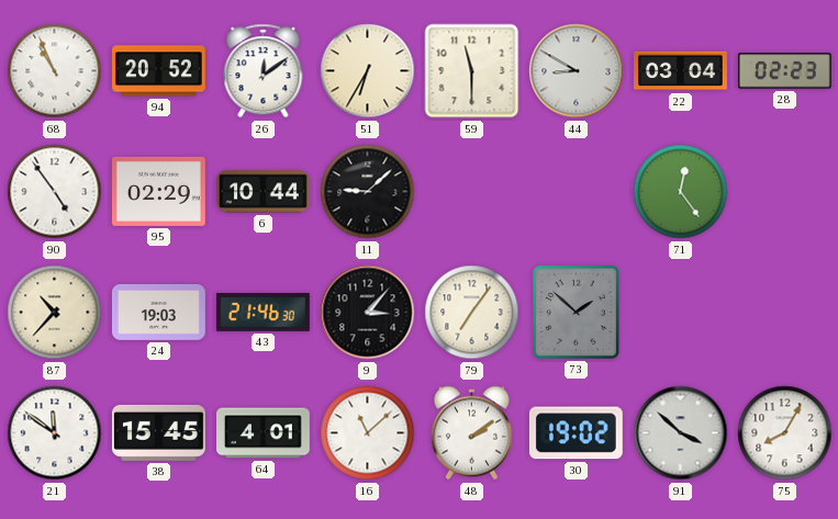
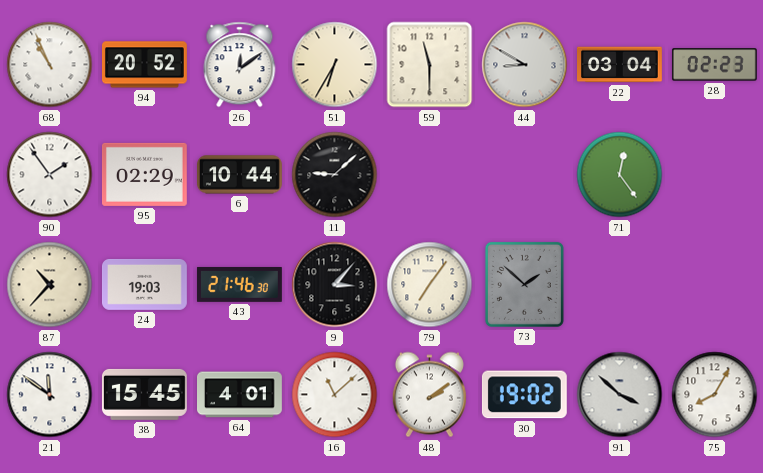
90: 4:54 -> 1:54
